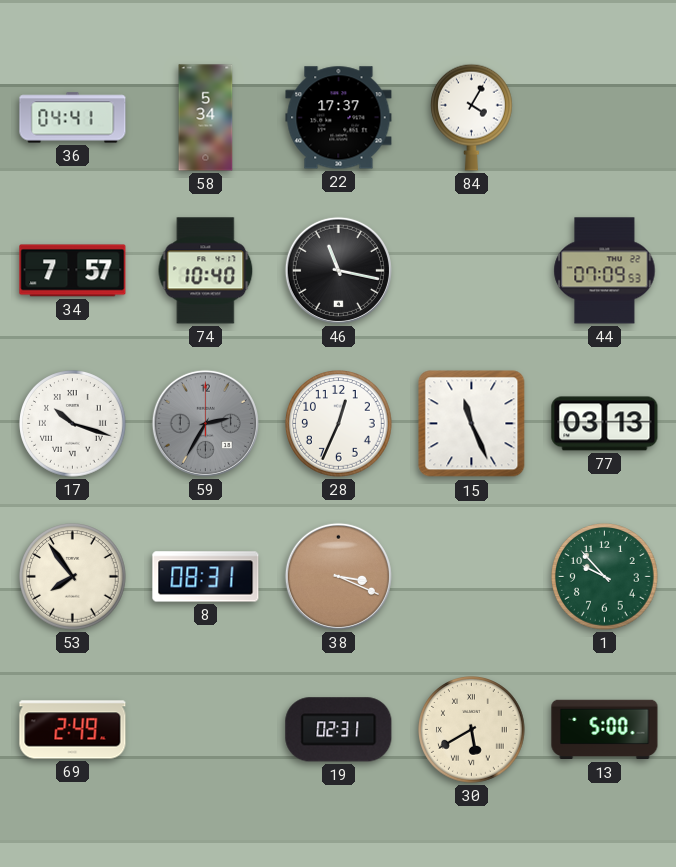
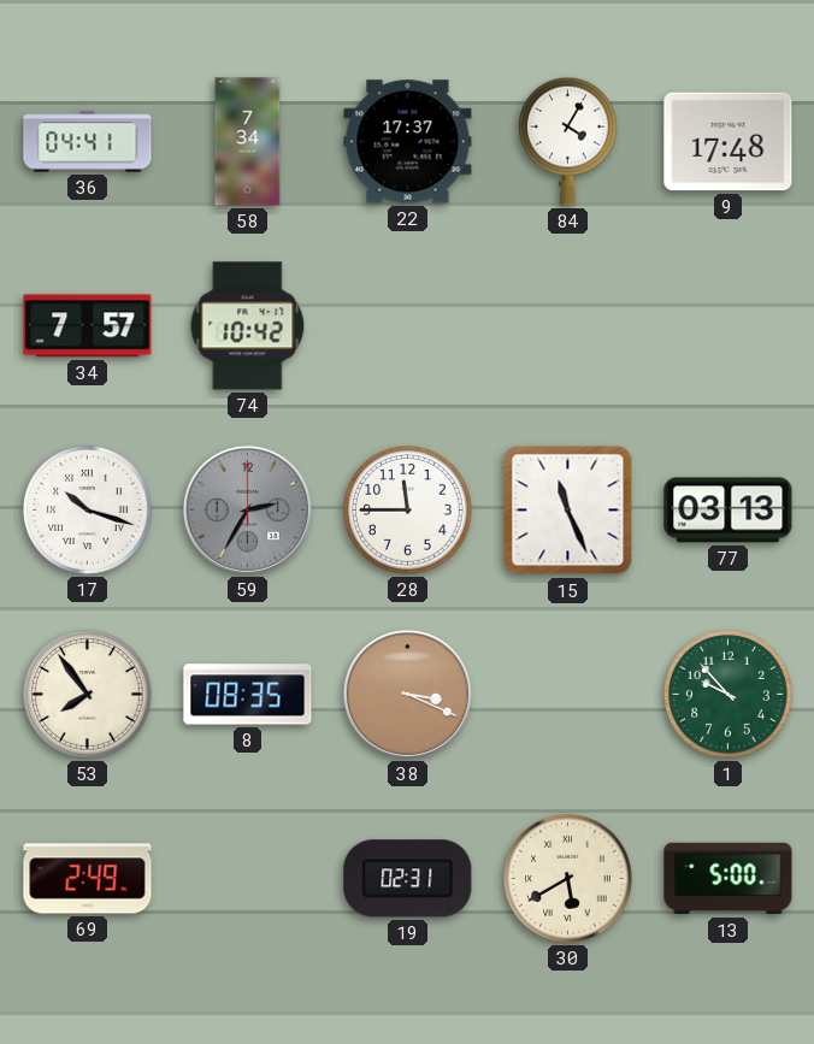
58: 5:34 -> 7:34
9: none -> 17:48
74: 10:40 -> 10:42
46: 11:17 -> none
44: 07:09 -> none
28: 12:34 -> 11:45
8: 08:31 -> 08:35
